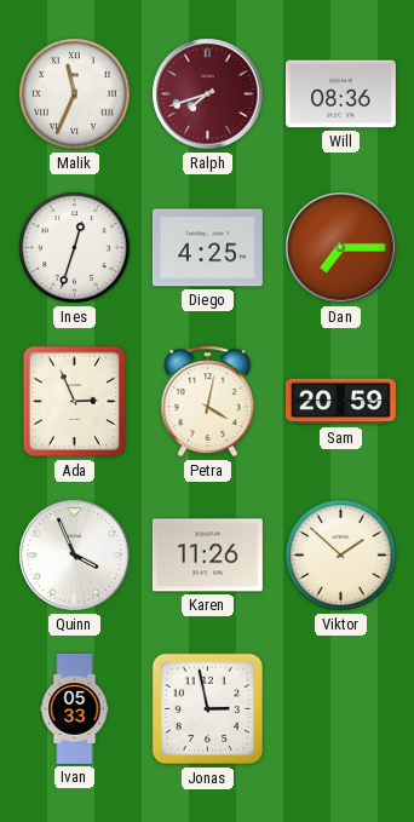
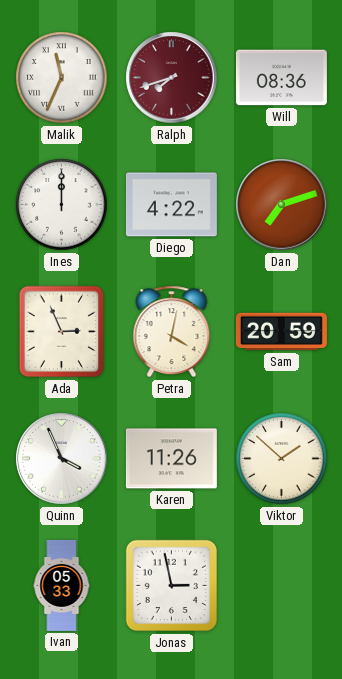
Ines: 12:33 -> 12:00
Diego: 4:25 -> 4:22
Dan: 7:15 -> 7:12
